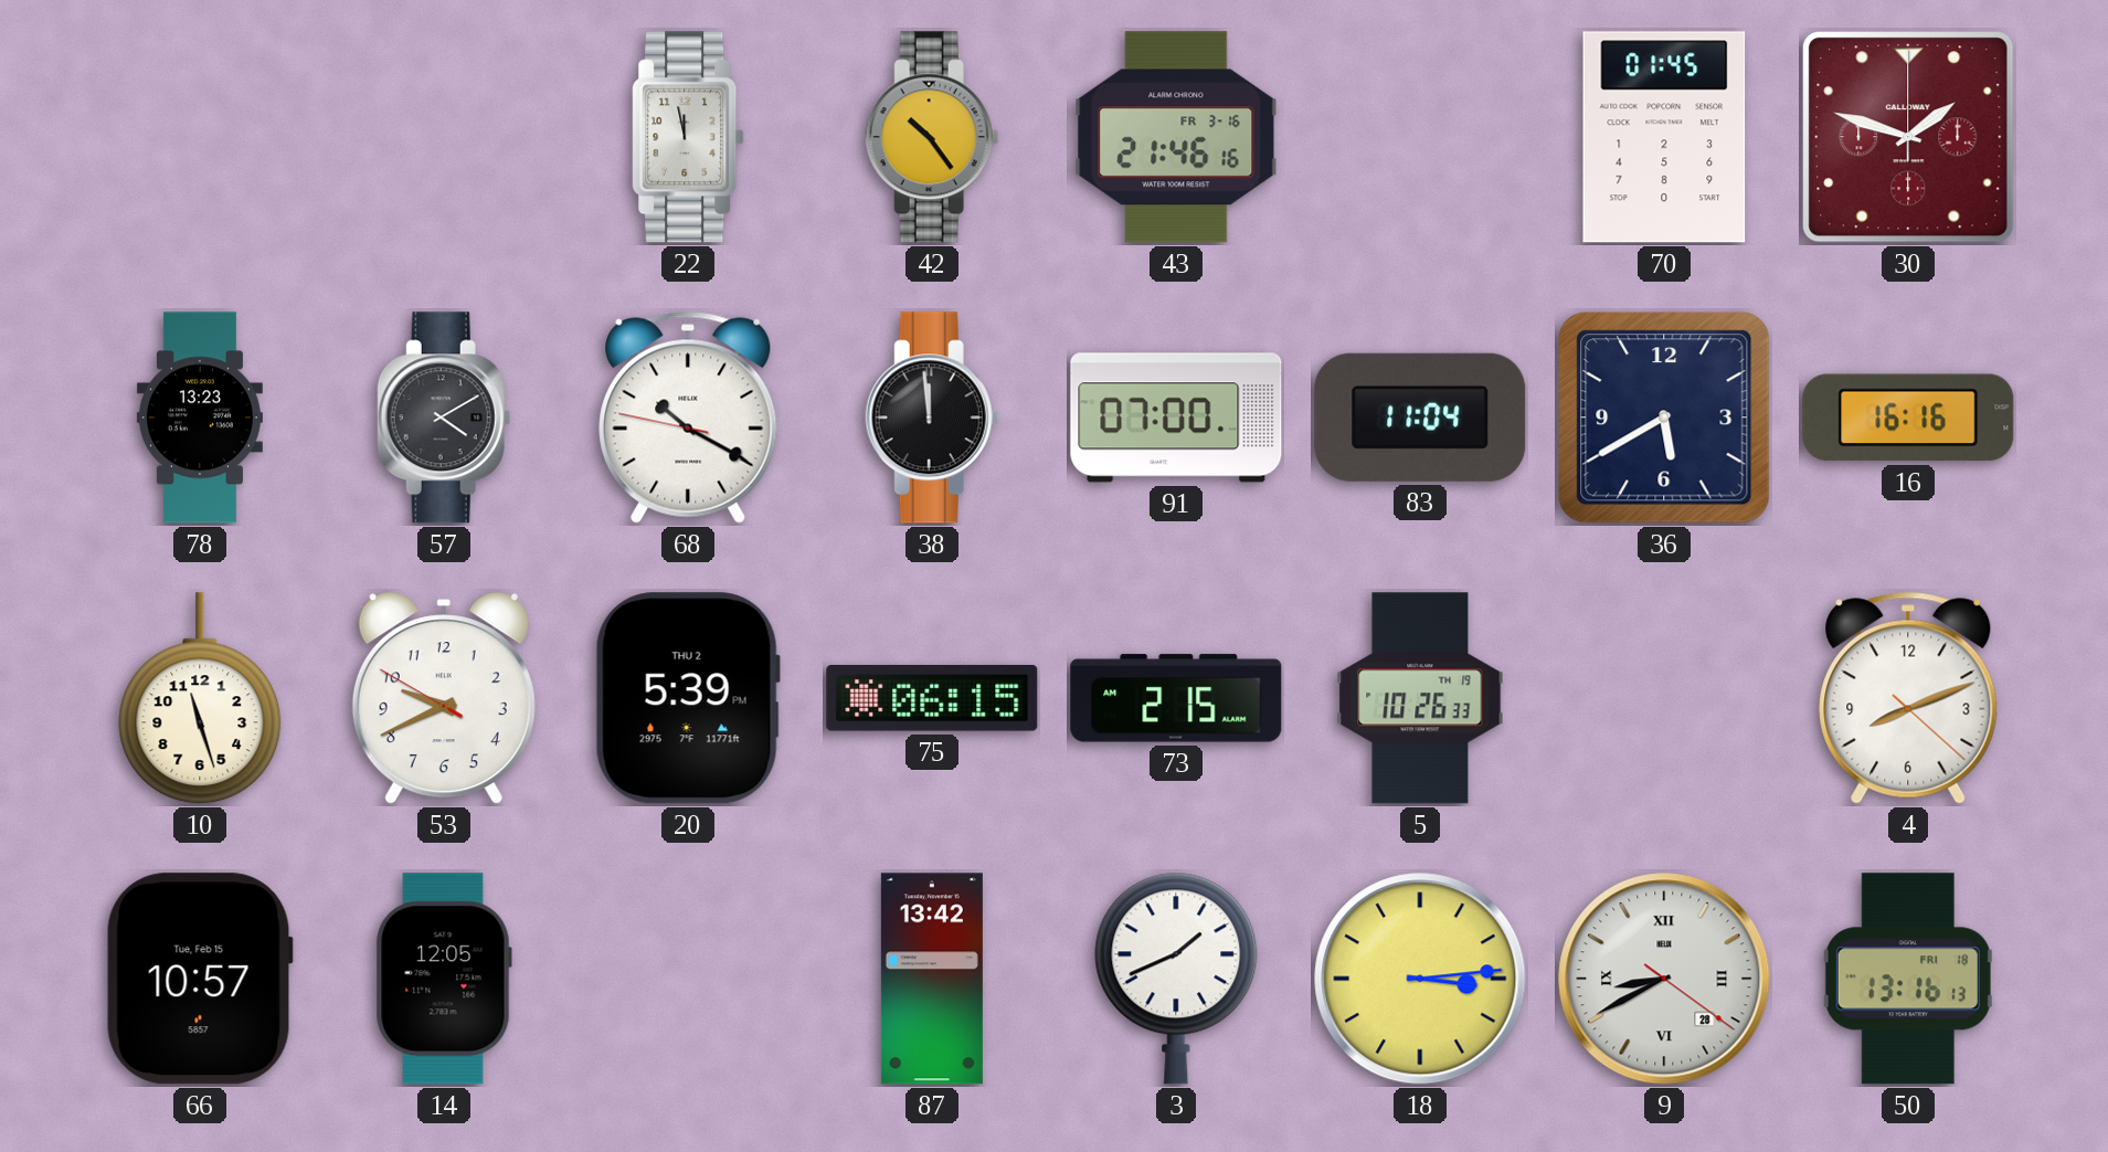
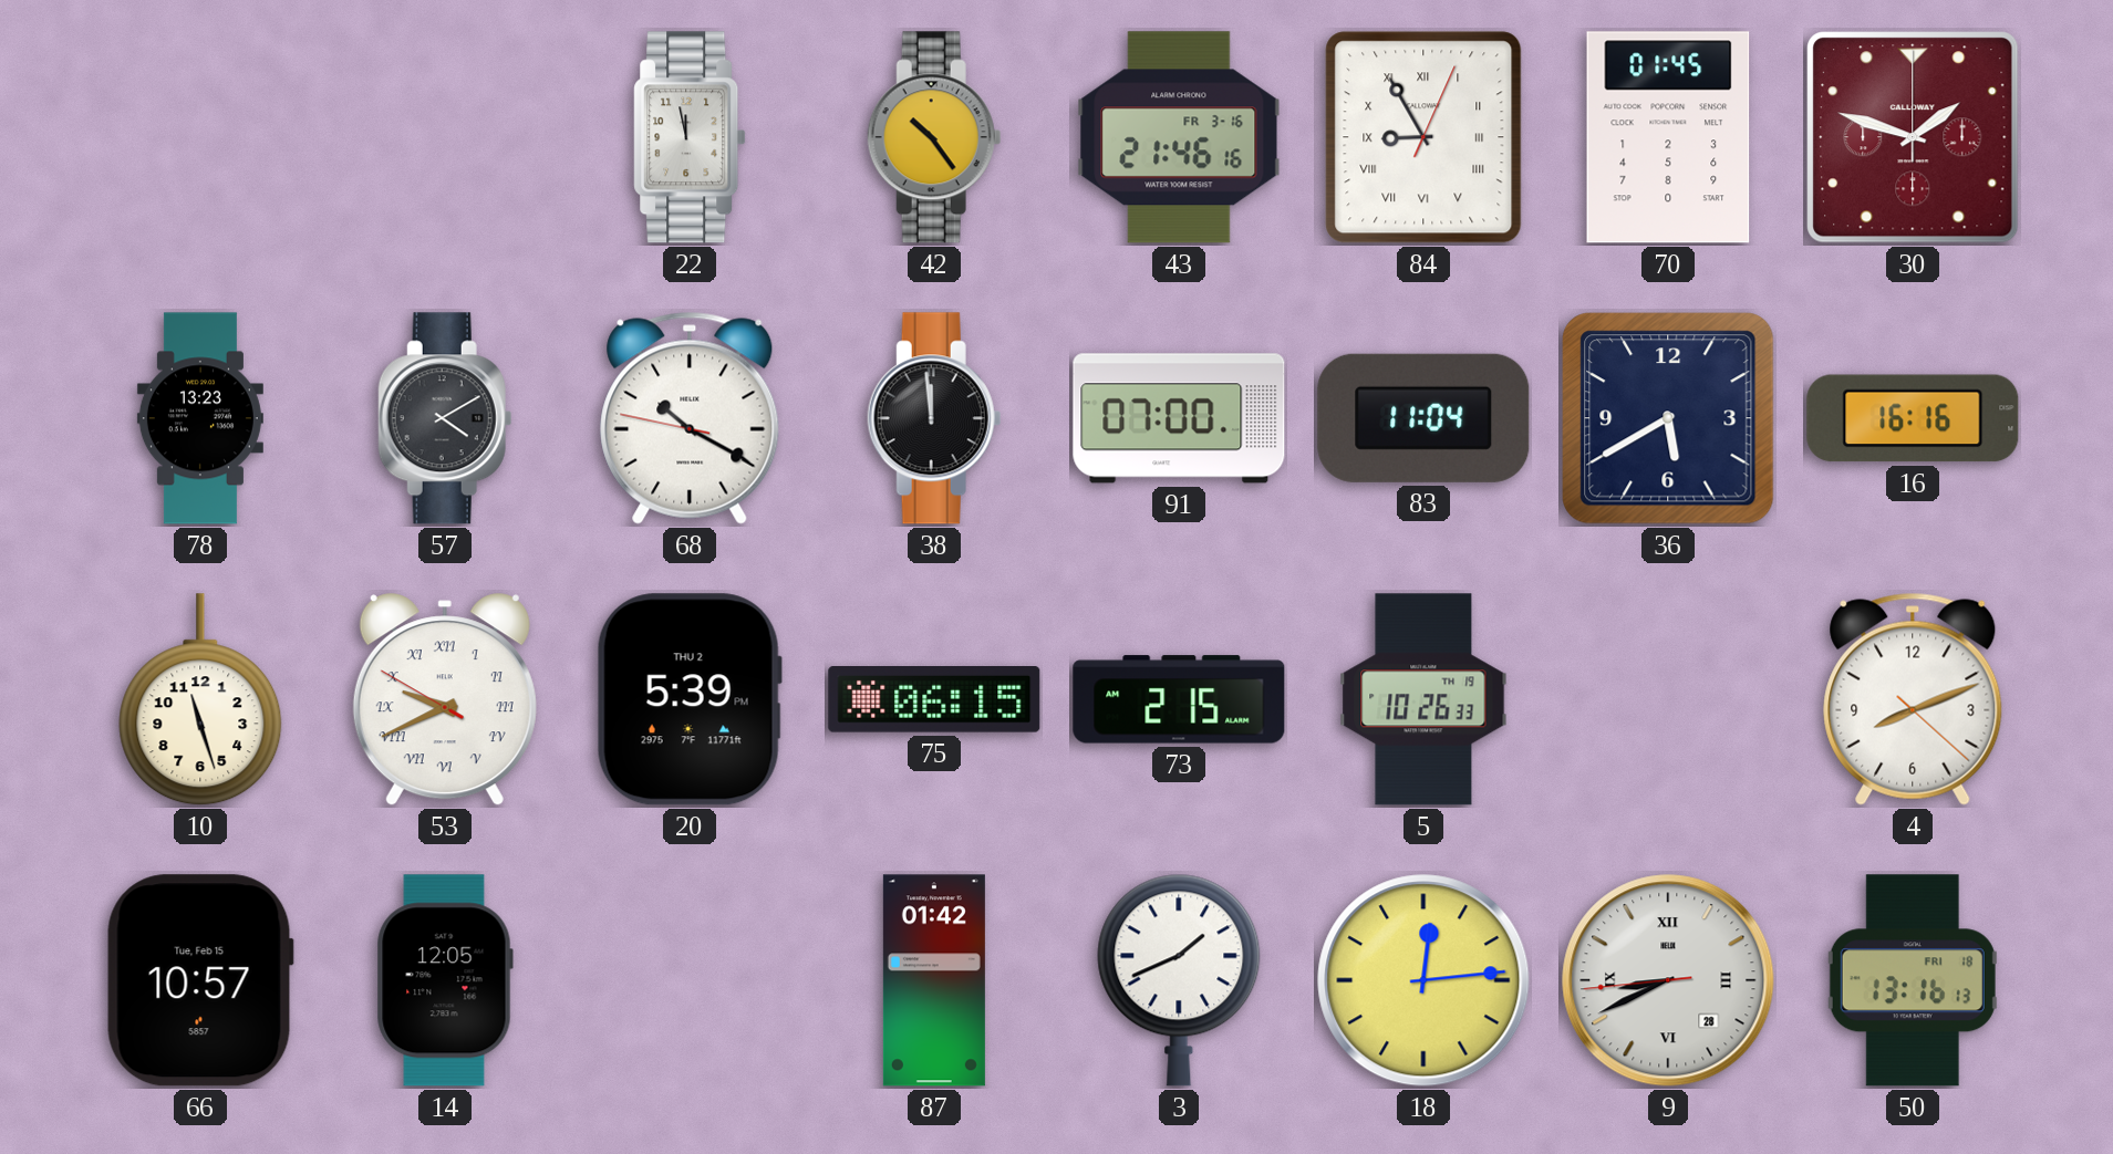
84: none -> 8:55
53 numerals: Arabic -> Roman
87: 13:42 -> 01:42
18: 3:14 -> 12:14
9: 8:40:21 -> 8:40:44
